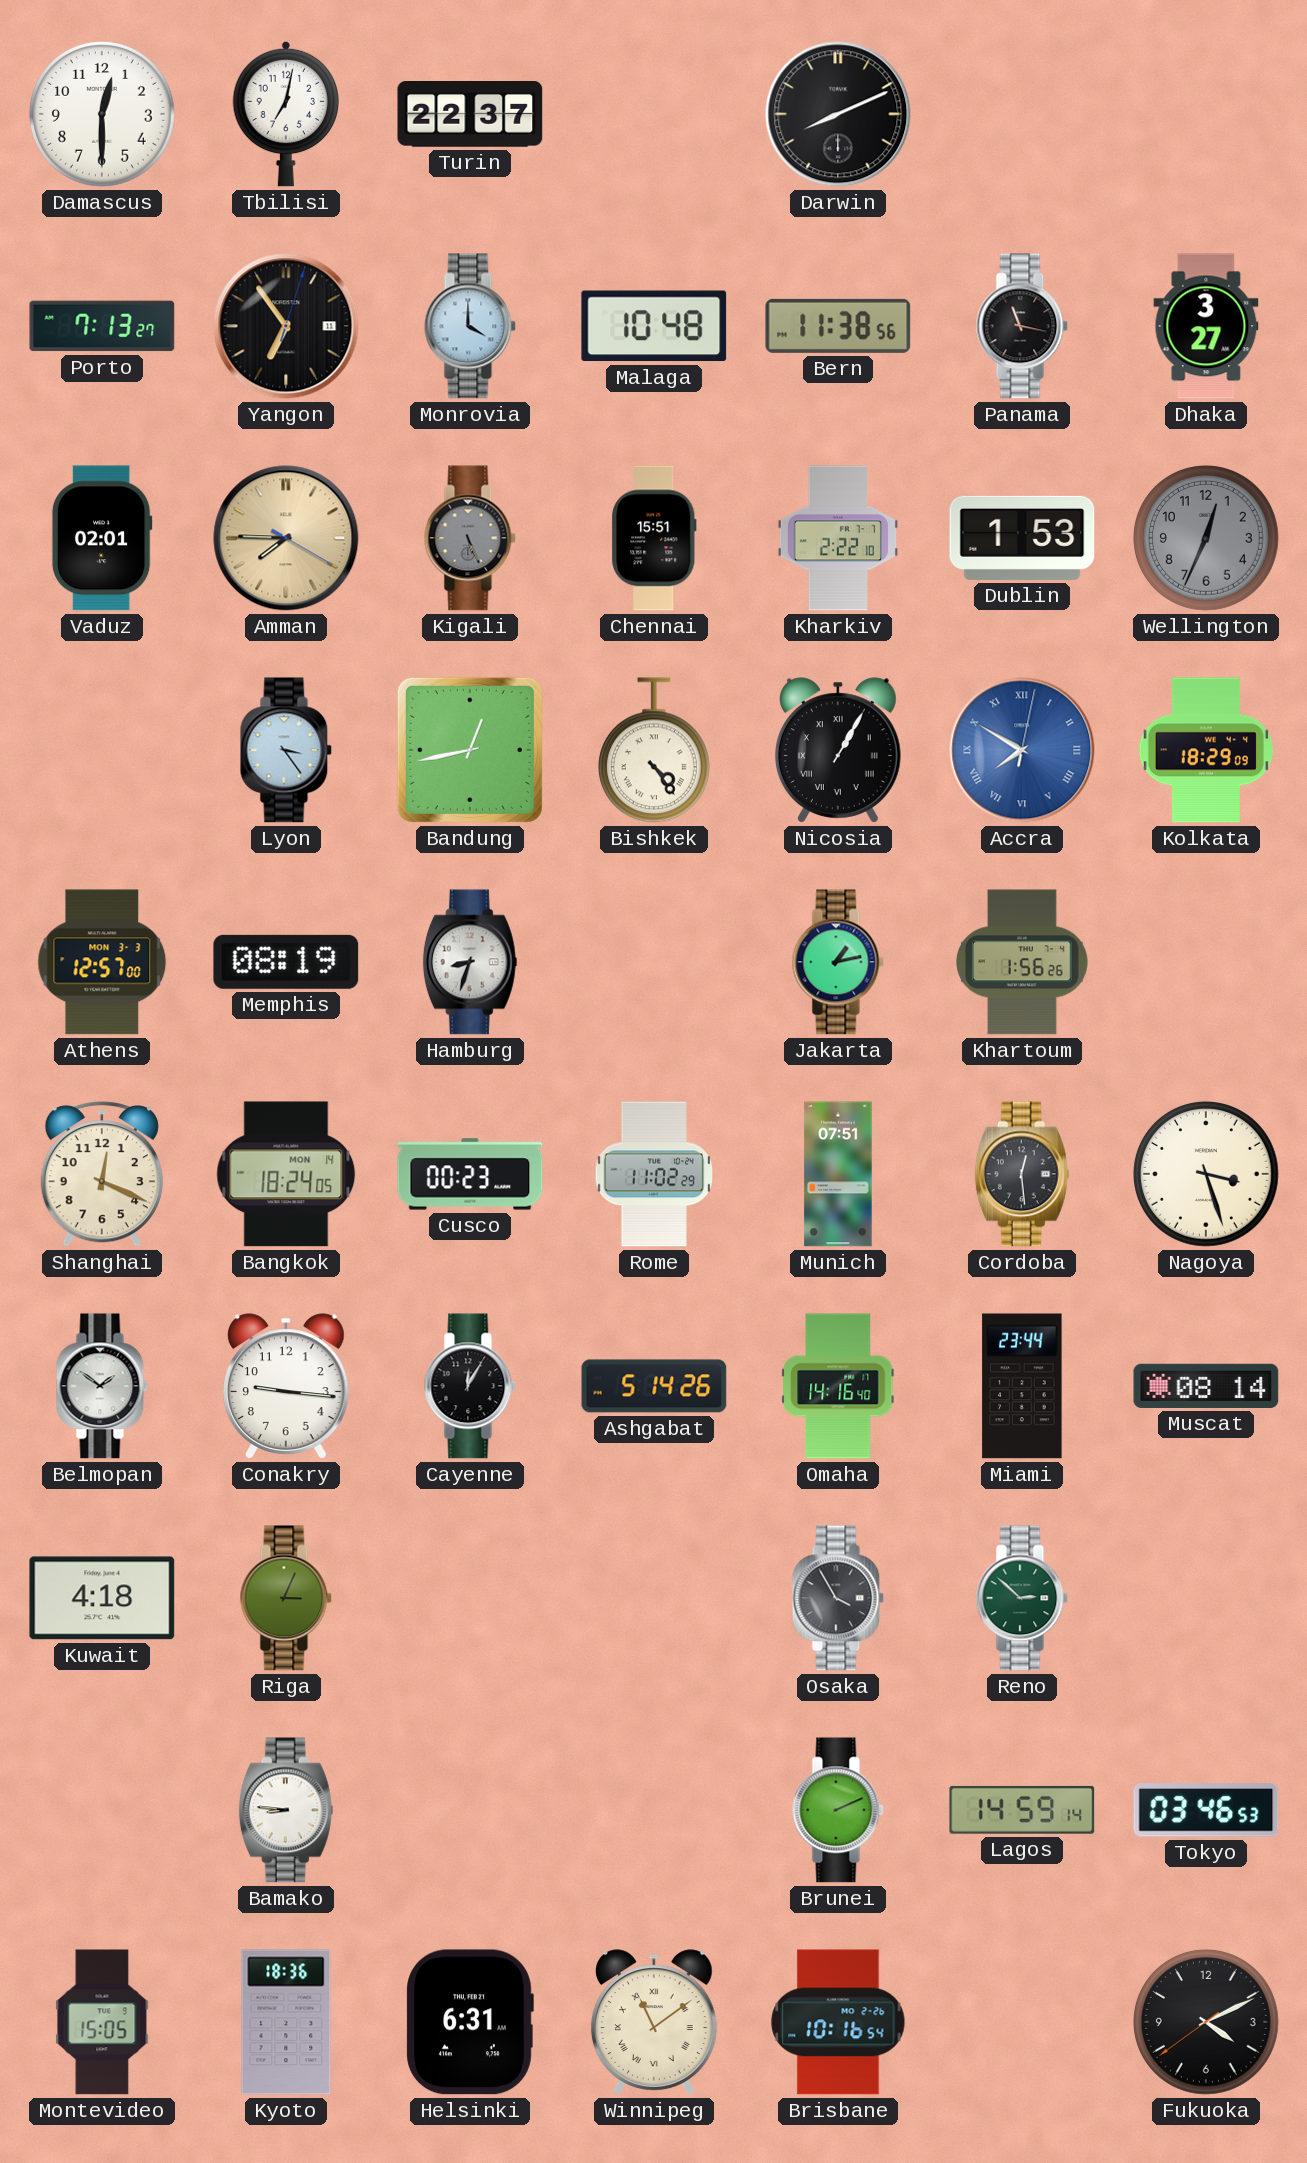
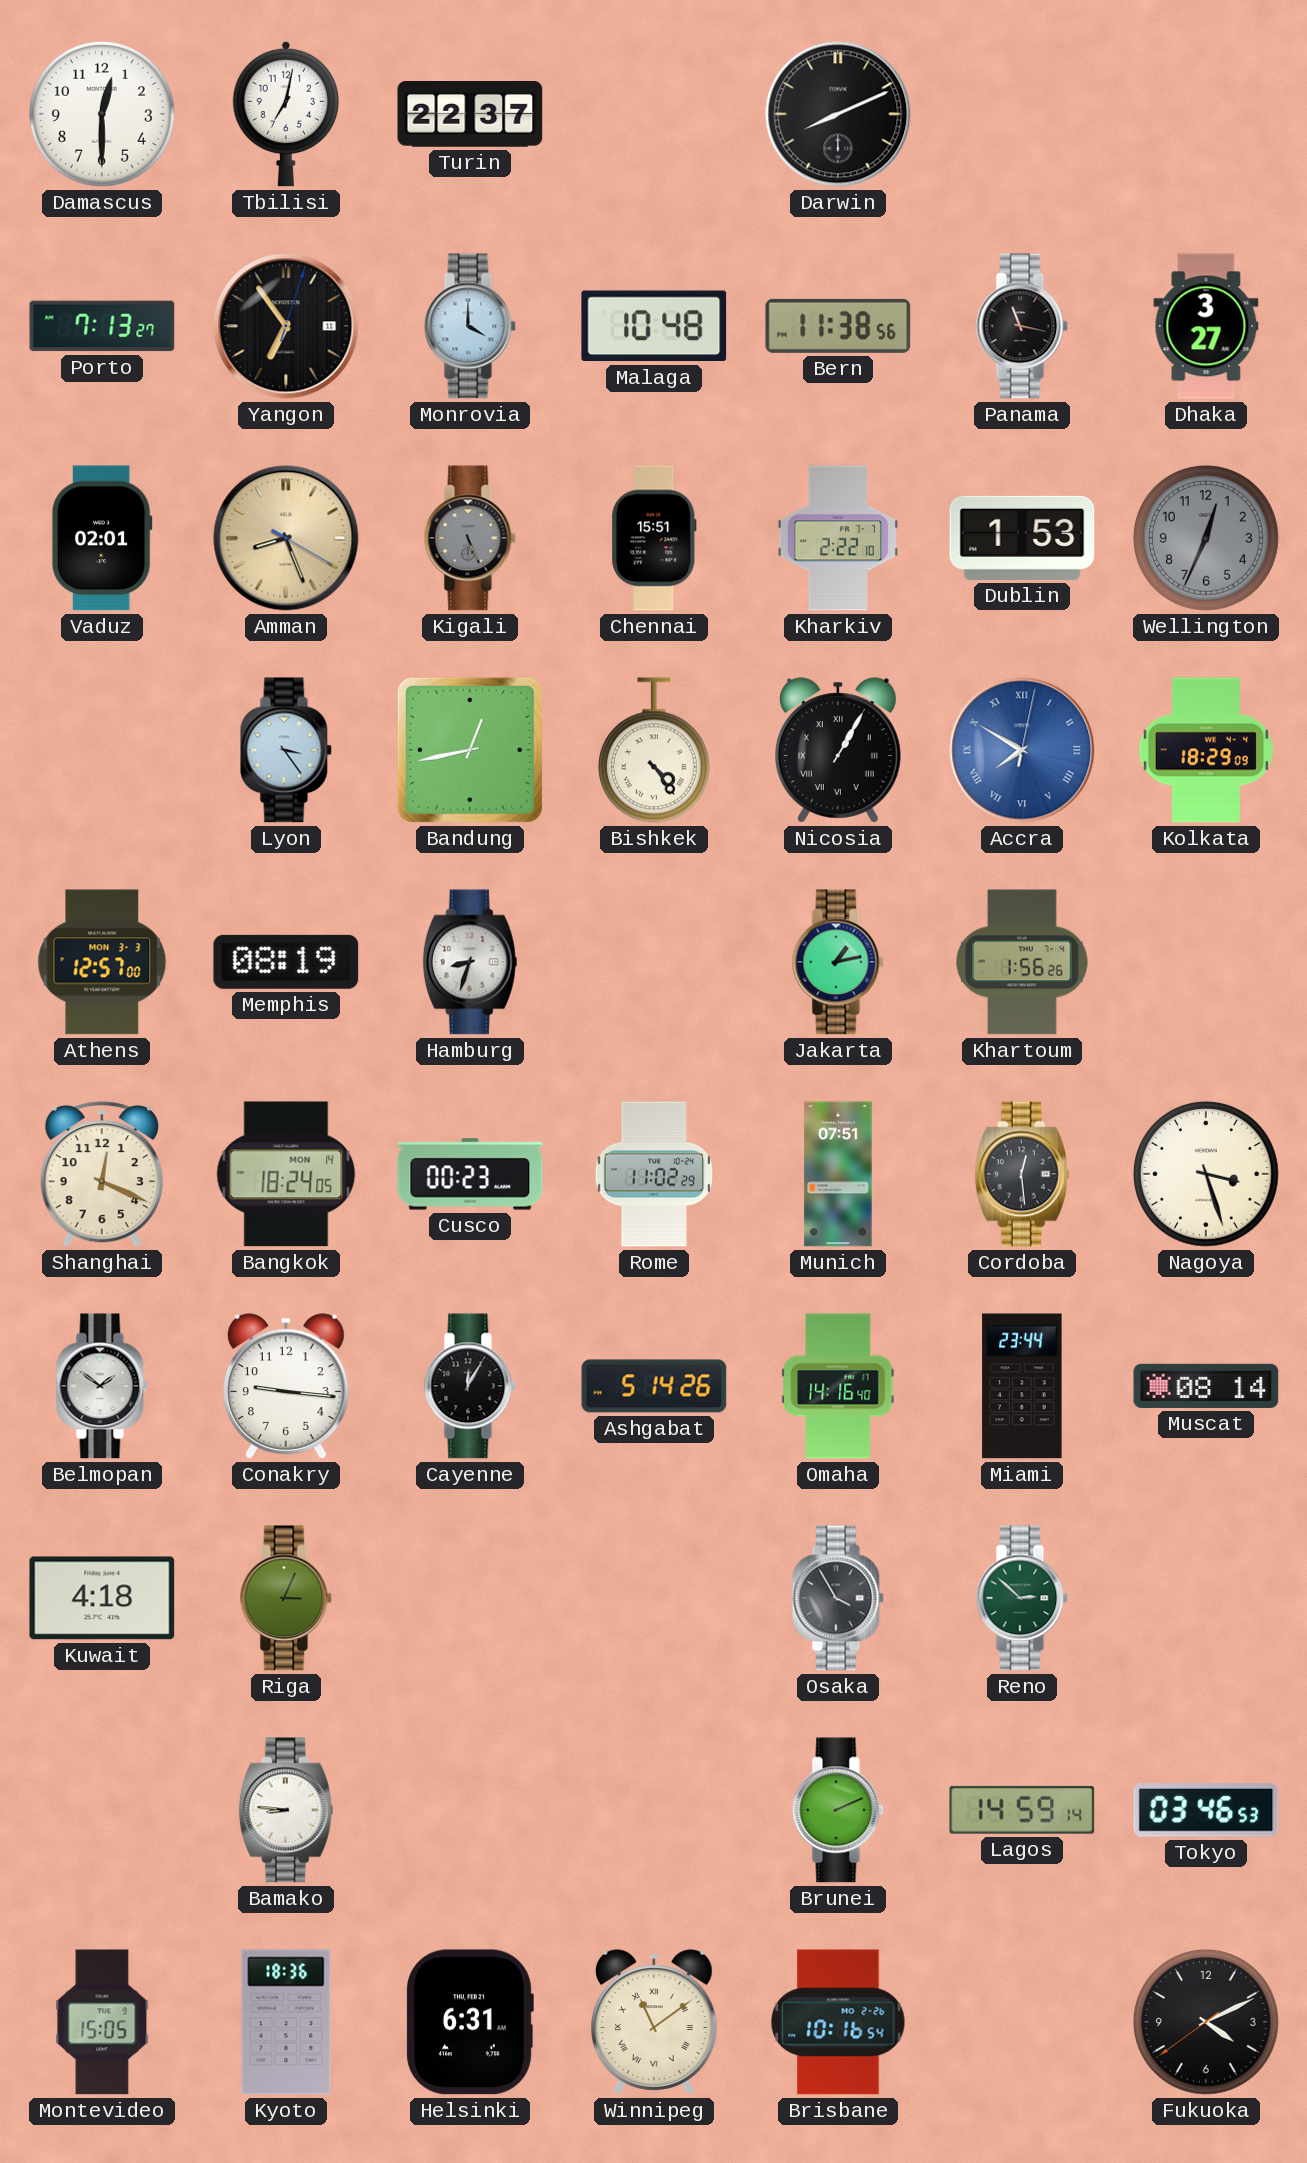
Amman: 7:45 -> 8:26
